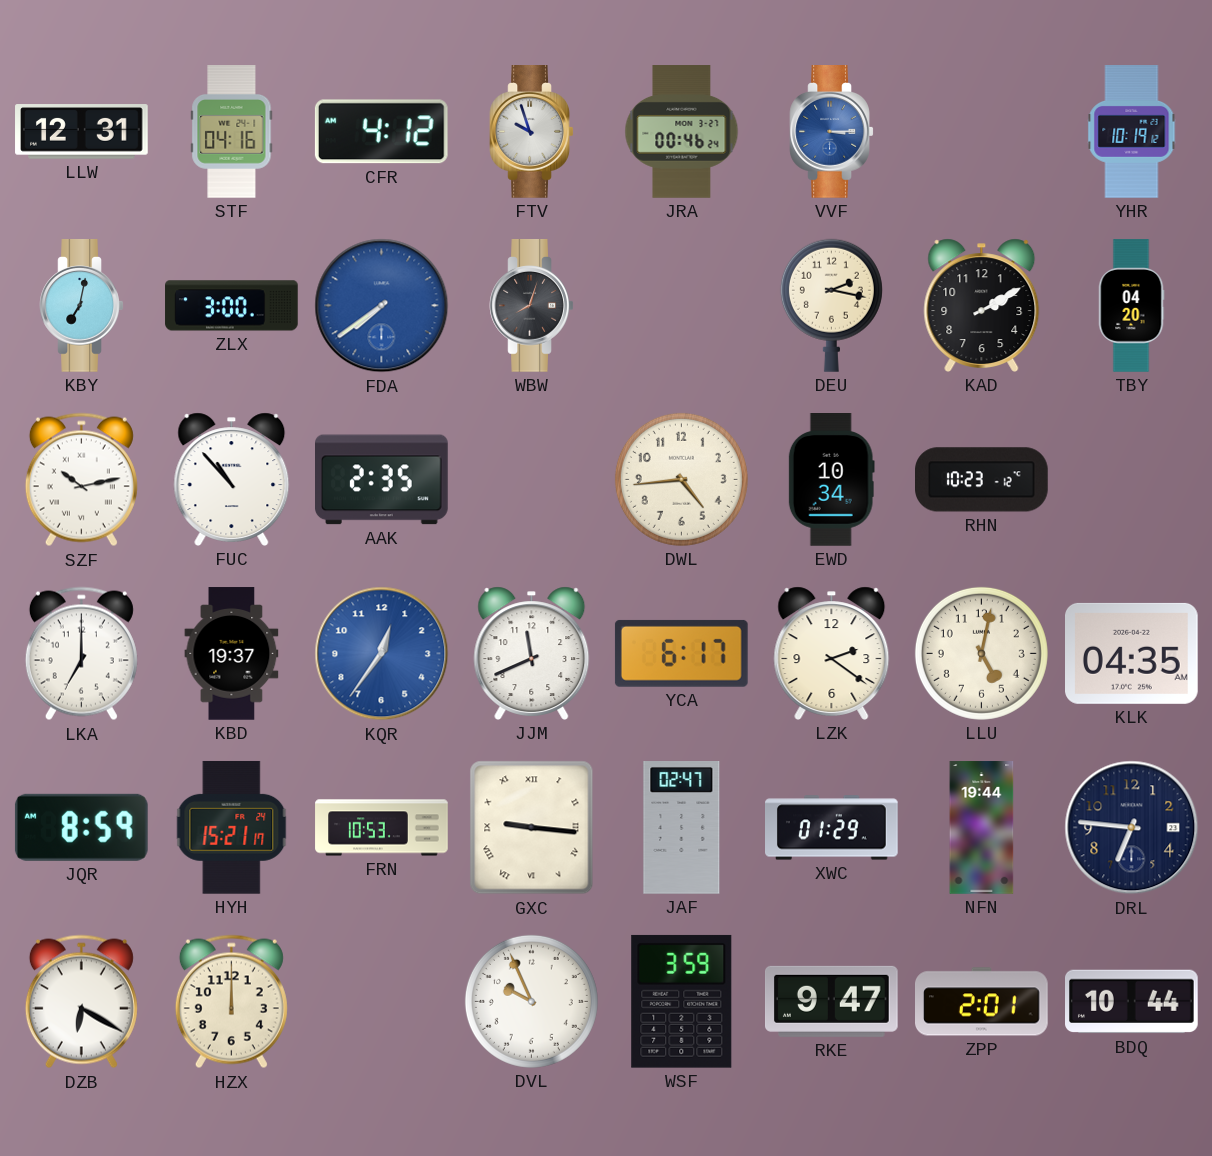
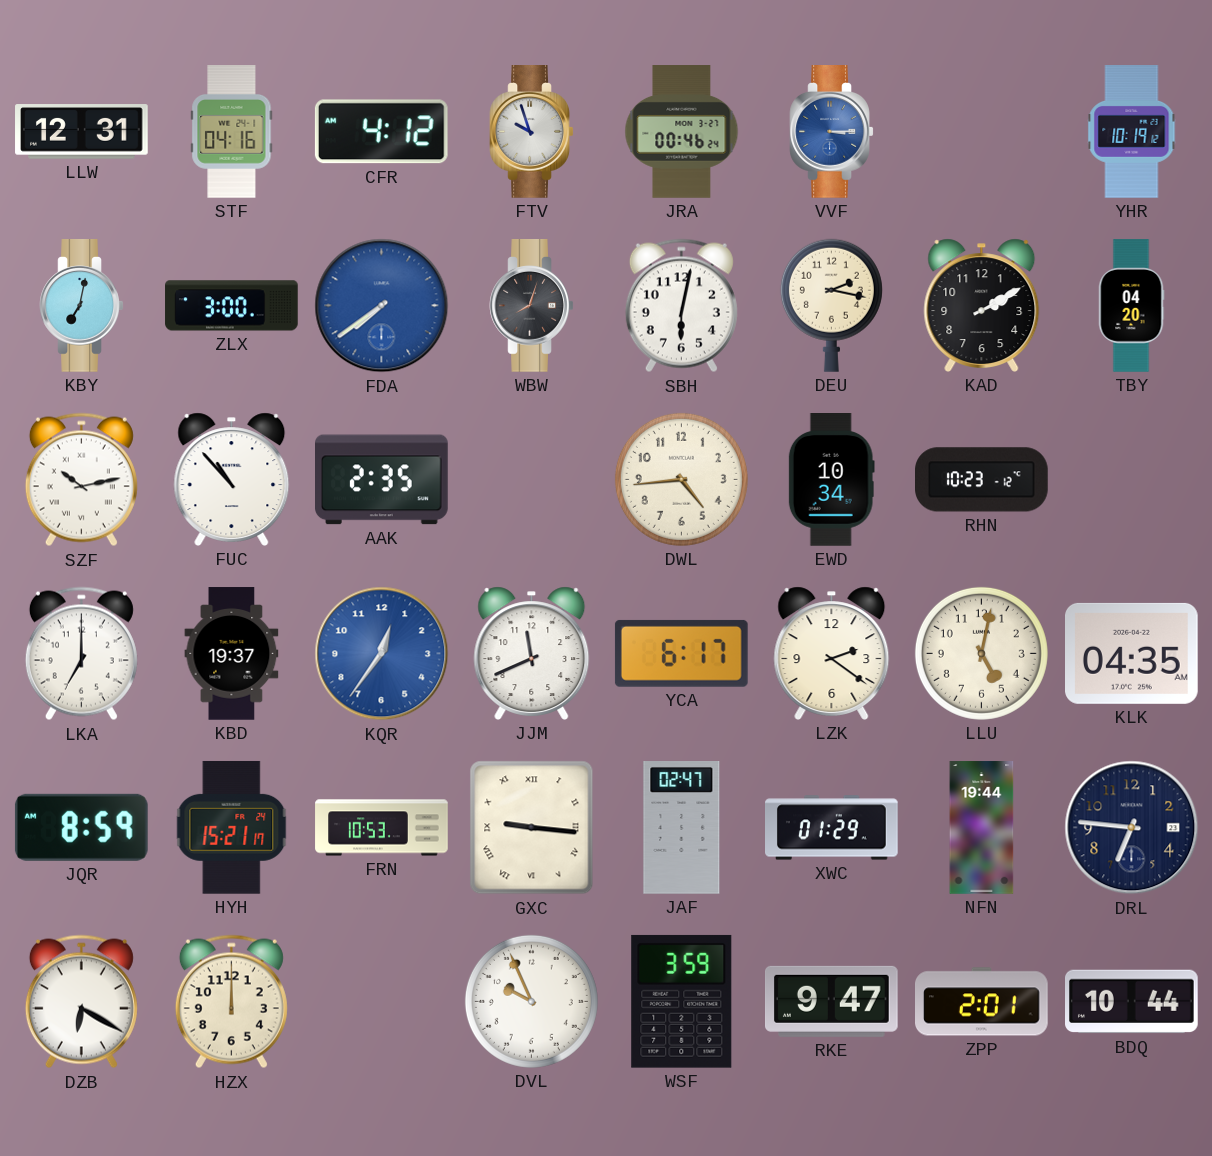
SBH: none -> 6:02
